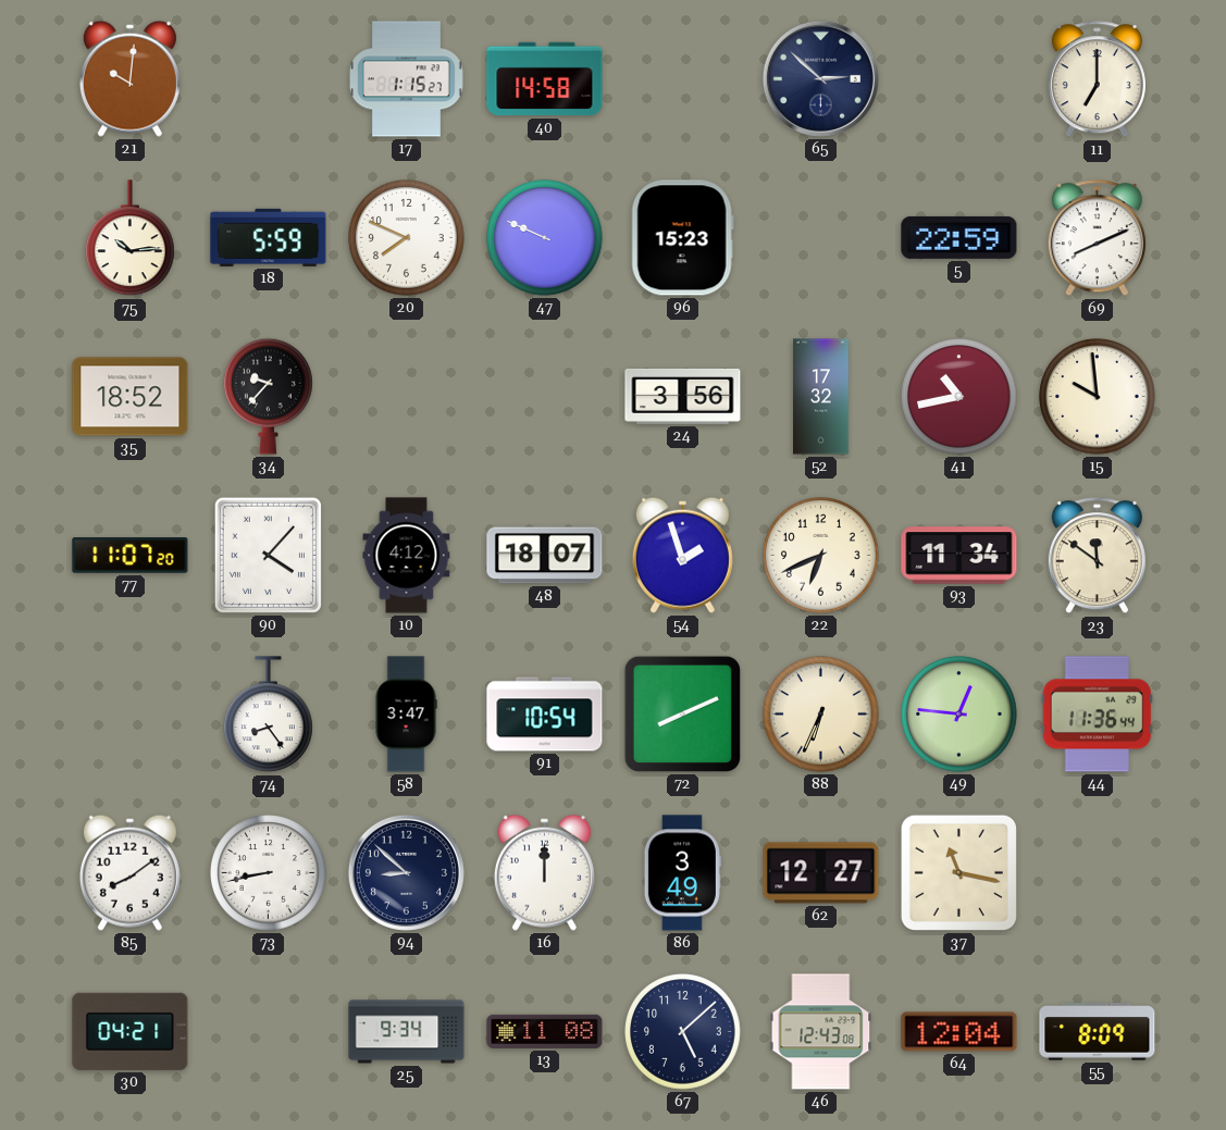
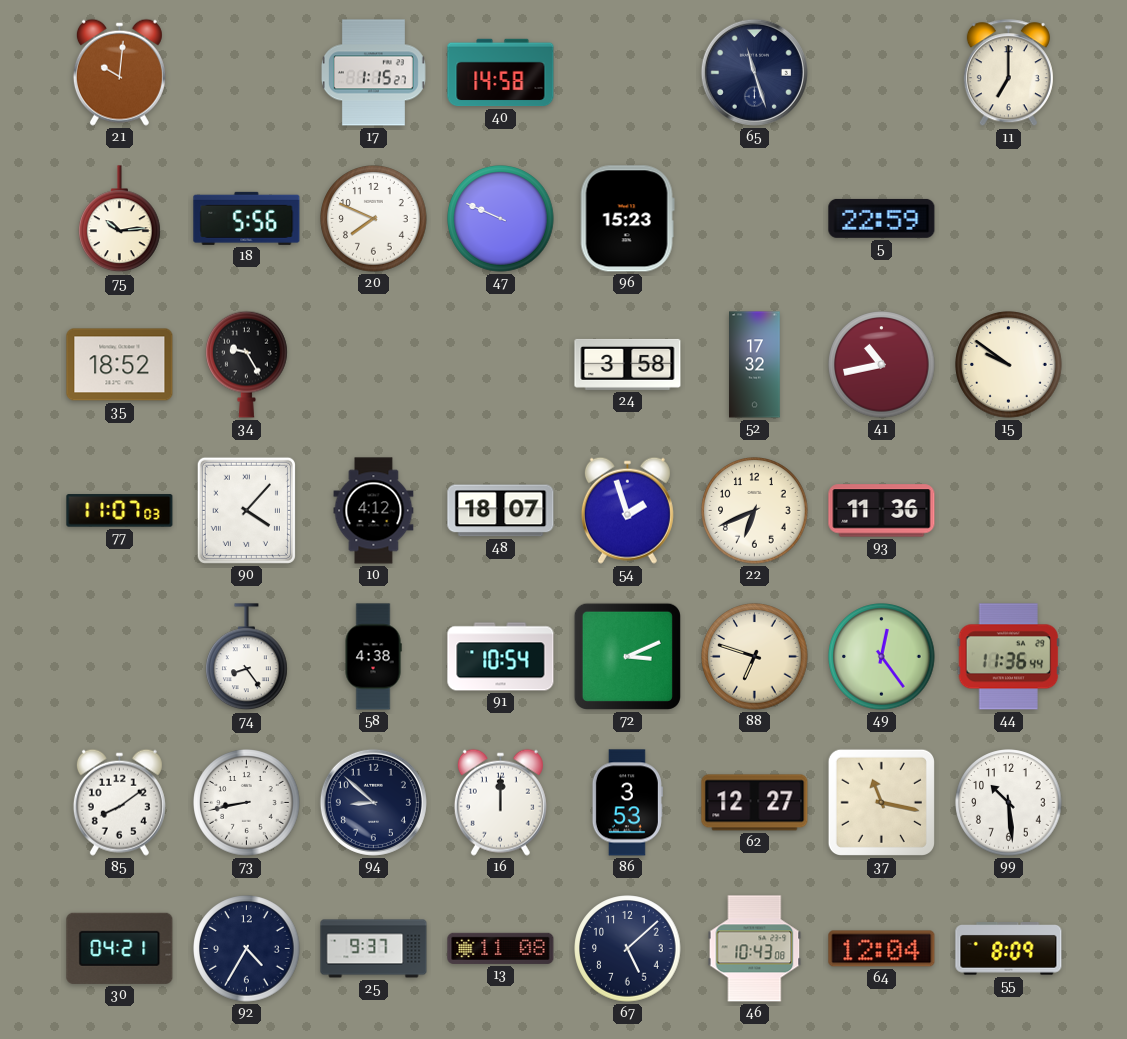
65: 2:52 -> 11:27
18: 5:59 -> 5:56
69: 8:11 -> none
34: 9:37 -> 9:25
24: 3:56 -> 3:58
15: 9:59 -> 9:51
77: 11:07:20 -> 11:07:03
93: 11:34 -> 11:36
23: 11:51 -> none
58: 3:47 -> 4:38
72: 8:11 -> 3:11
88: 6:34 -> 6:48
49: 12:46 -> 12:24
86: 3:49 -> 3:53
99: none -> 10:29
92: none -> 4:35
25: 9:34 -> 9:37
46: 12:43 -> 10:43
